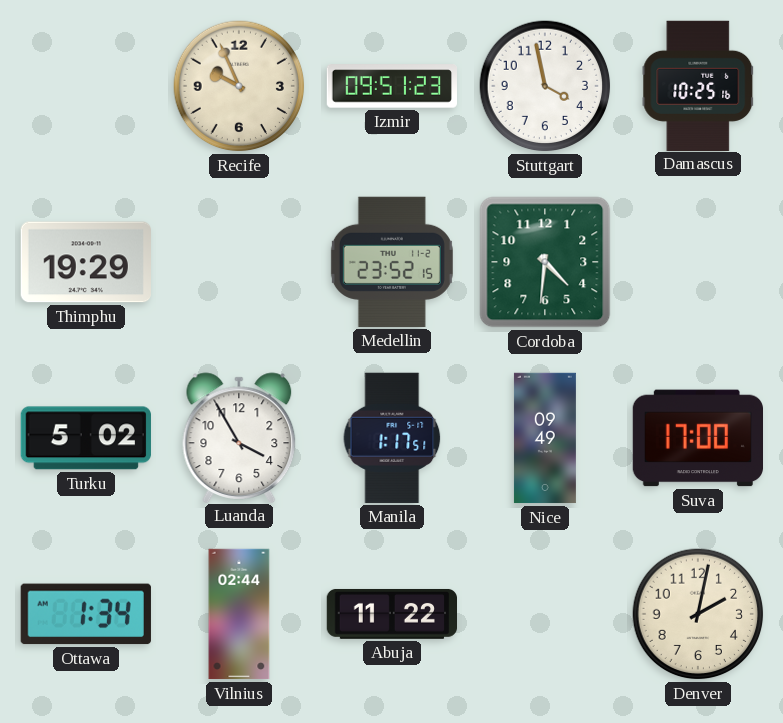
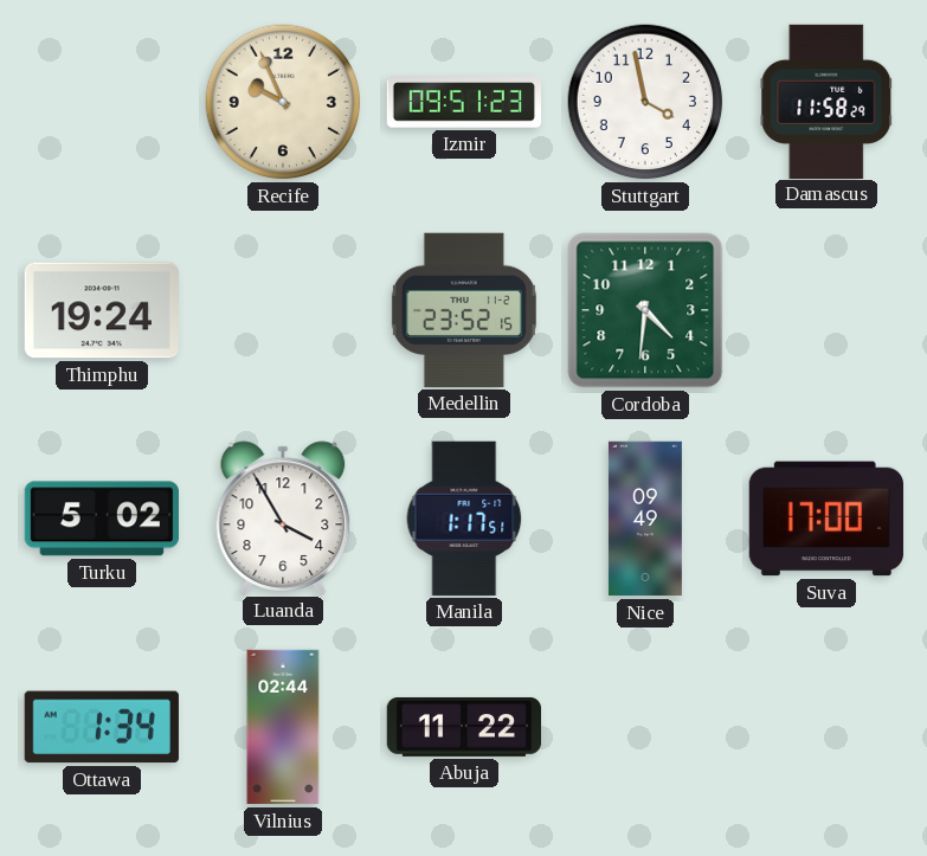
Damascus: 10:25 -> 11:58
Thimphu: 19:29 -> 19:24
Denver: 2:02 -> none
